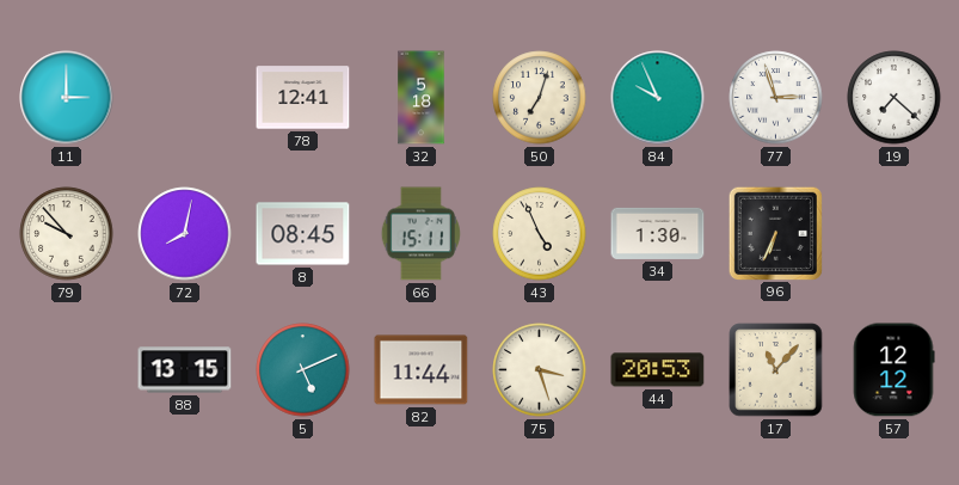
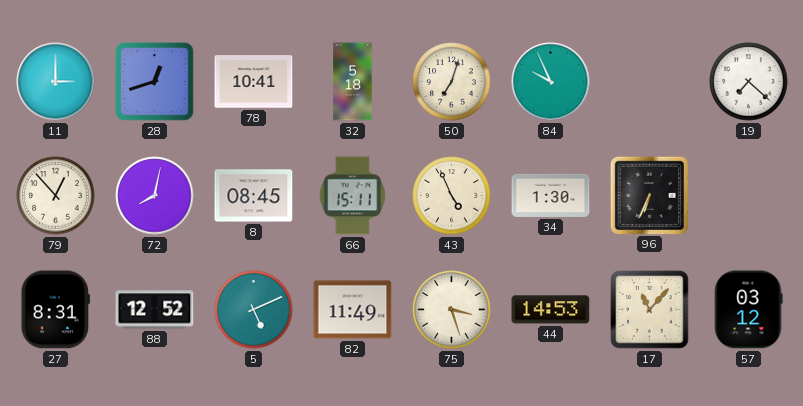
28: none -> 12:42
78: 12:41 -> 10:41
77: 2:57 -> none
79: 9:53 -> 12:53
27: none -> 8:31
88: 13:15 -> 12:52
82: 11:44 -> 11:49
44: 20:53 -> 14:53
57: 12:12 -> 03:12
